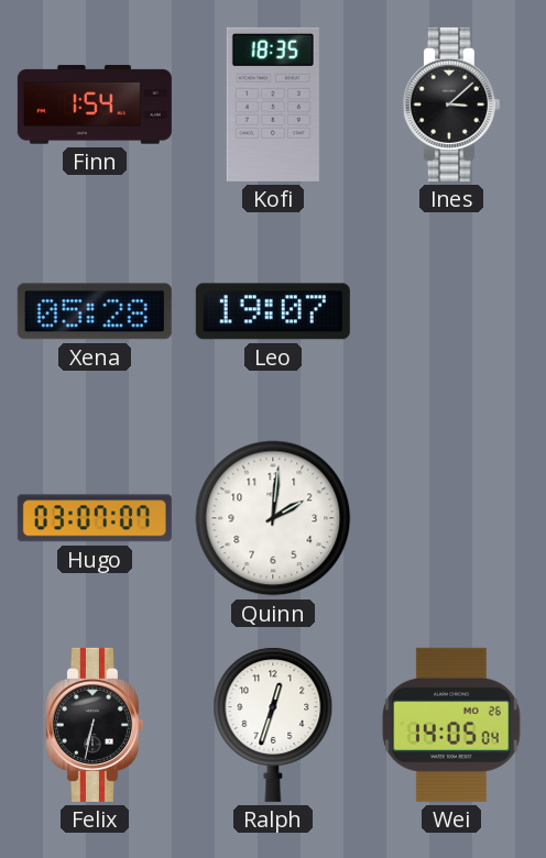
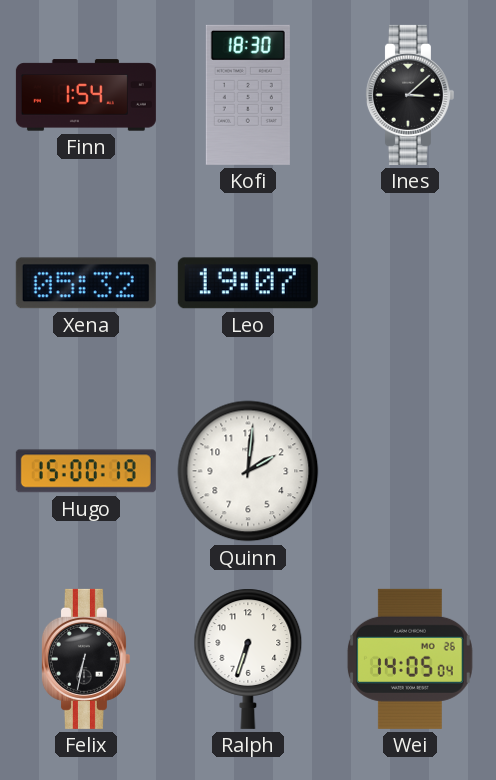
Kofi: 18:35 -> 18:30
Xena: 05:28 -> 05:32
Hugo: 03:07 -> 15:00
Ralph: 12:33 -> 6:33
